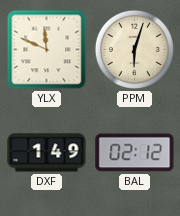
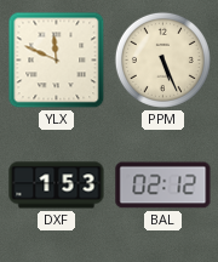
PPM: 6:03 -> 5:26
DXF: 1:49 -> 1:53
